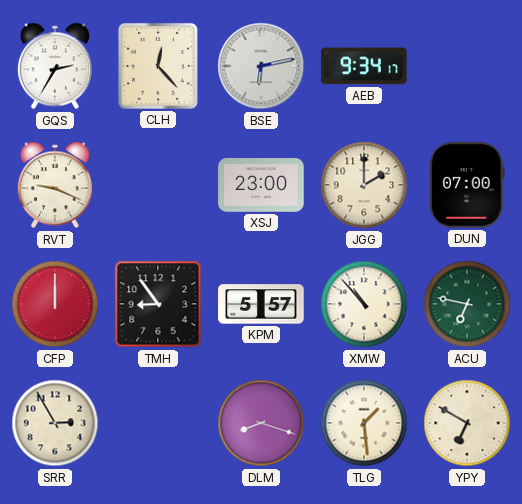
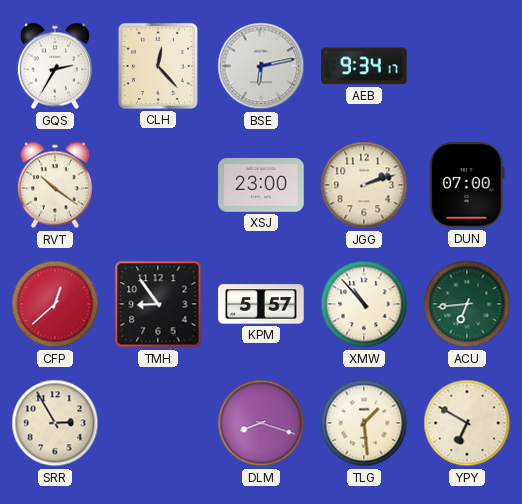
RVT: 9:19 -> 10:21
JGG: 2:00 -> 2:12
CFP: 12:00 -> 12:38
ACU: 6:47 -> 6:44
